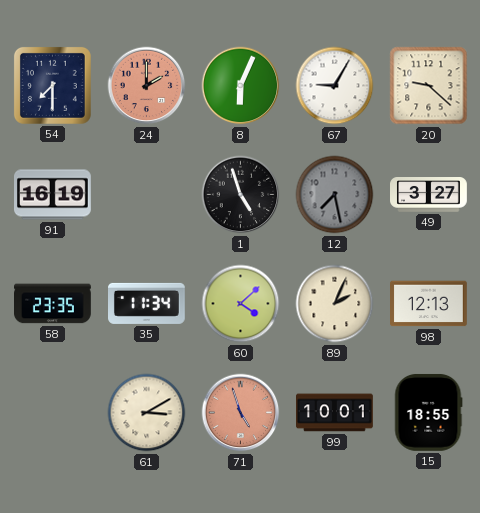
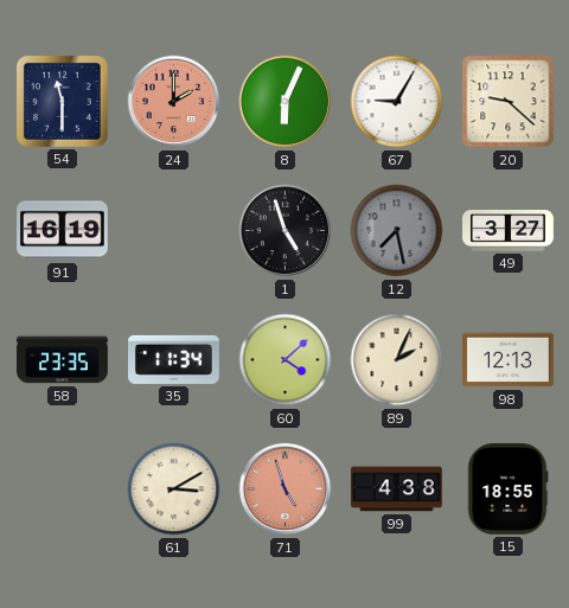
54: 7:30 -> 11:30
99: 10:01 -> 4:38
